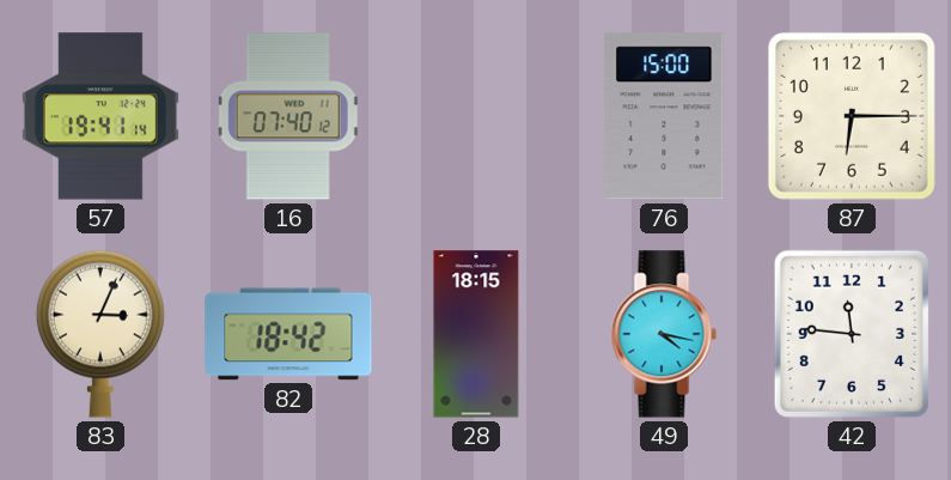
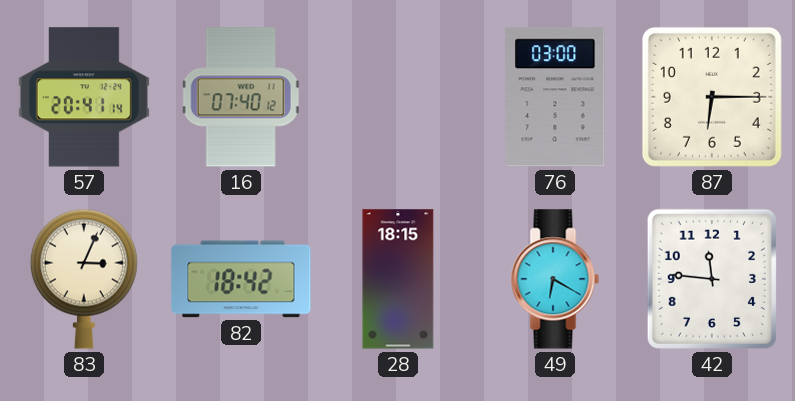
57: 19:41 -> 20:41
76: 15:00 -> 03:00
49: 4:17 -> 6:20
